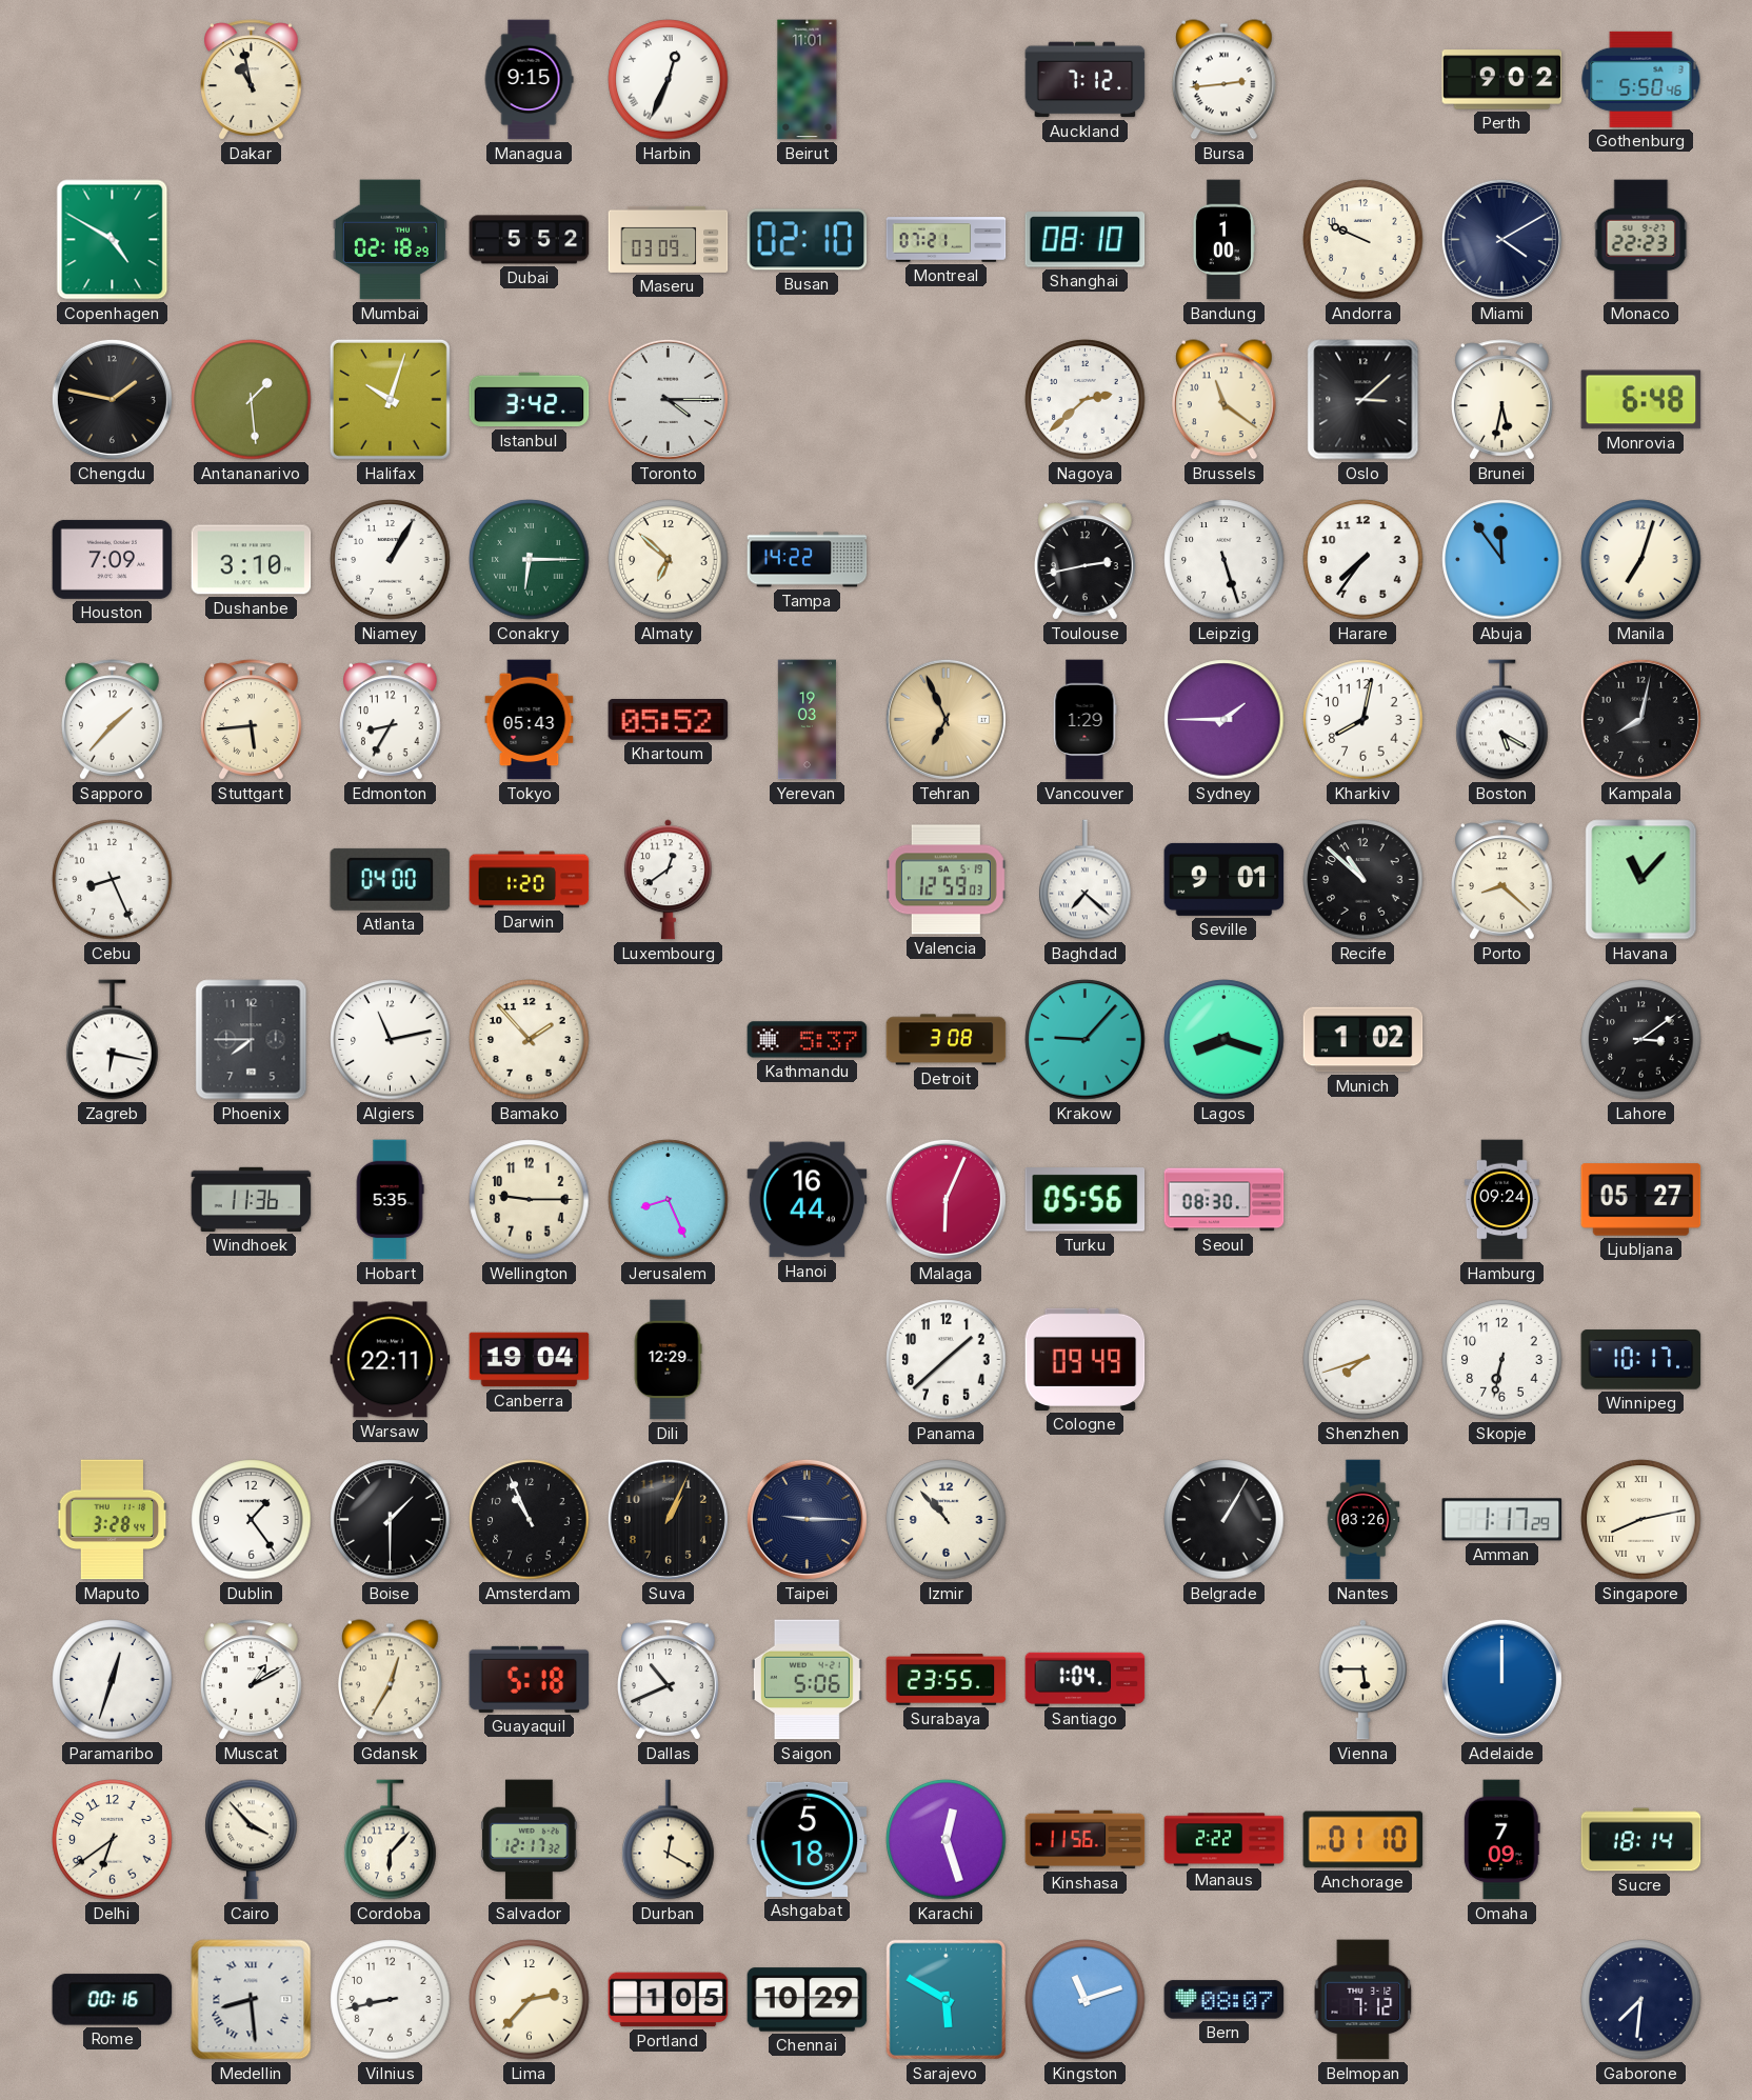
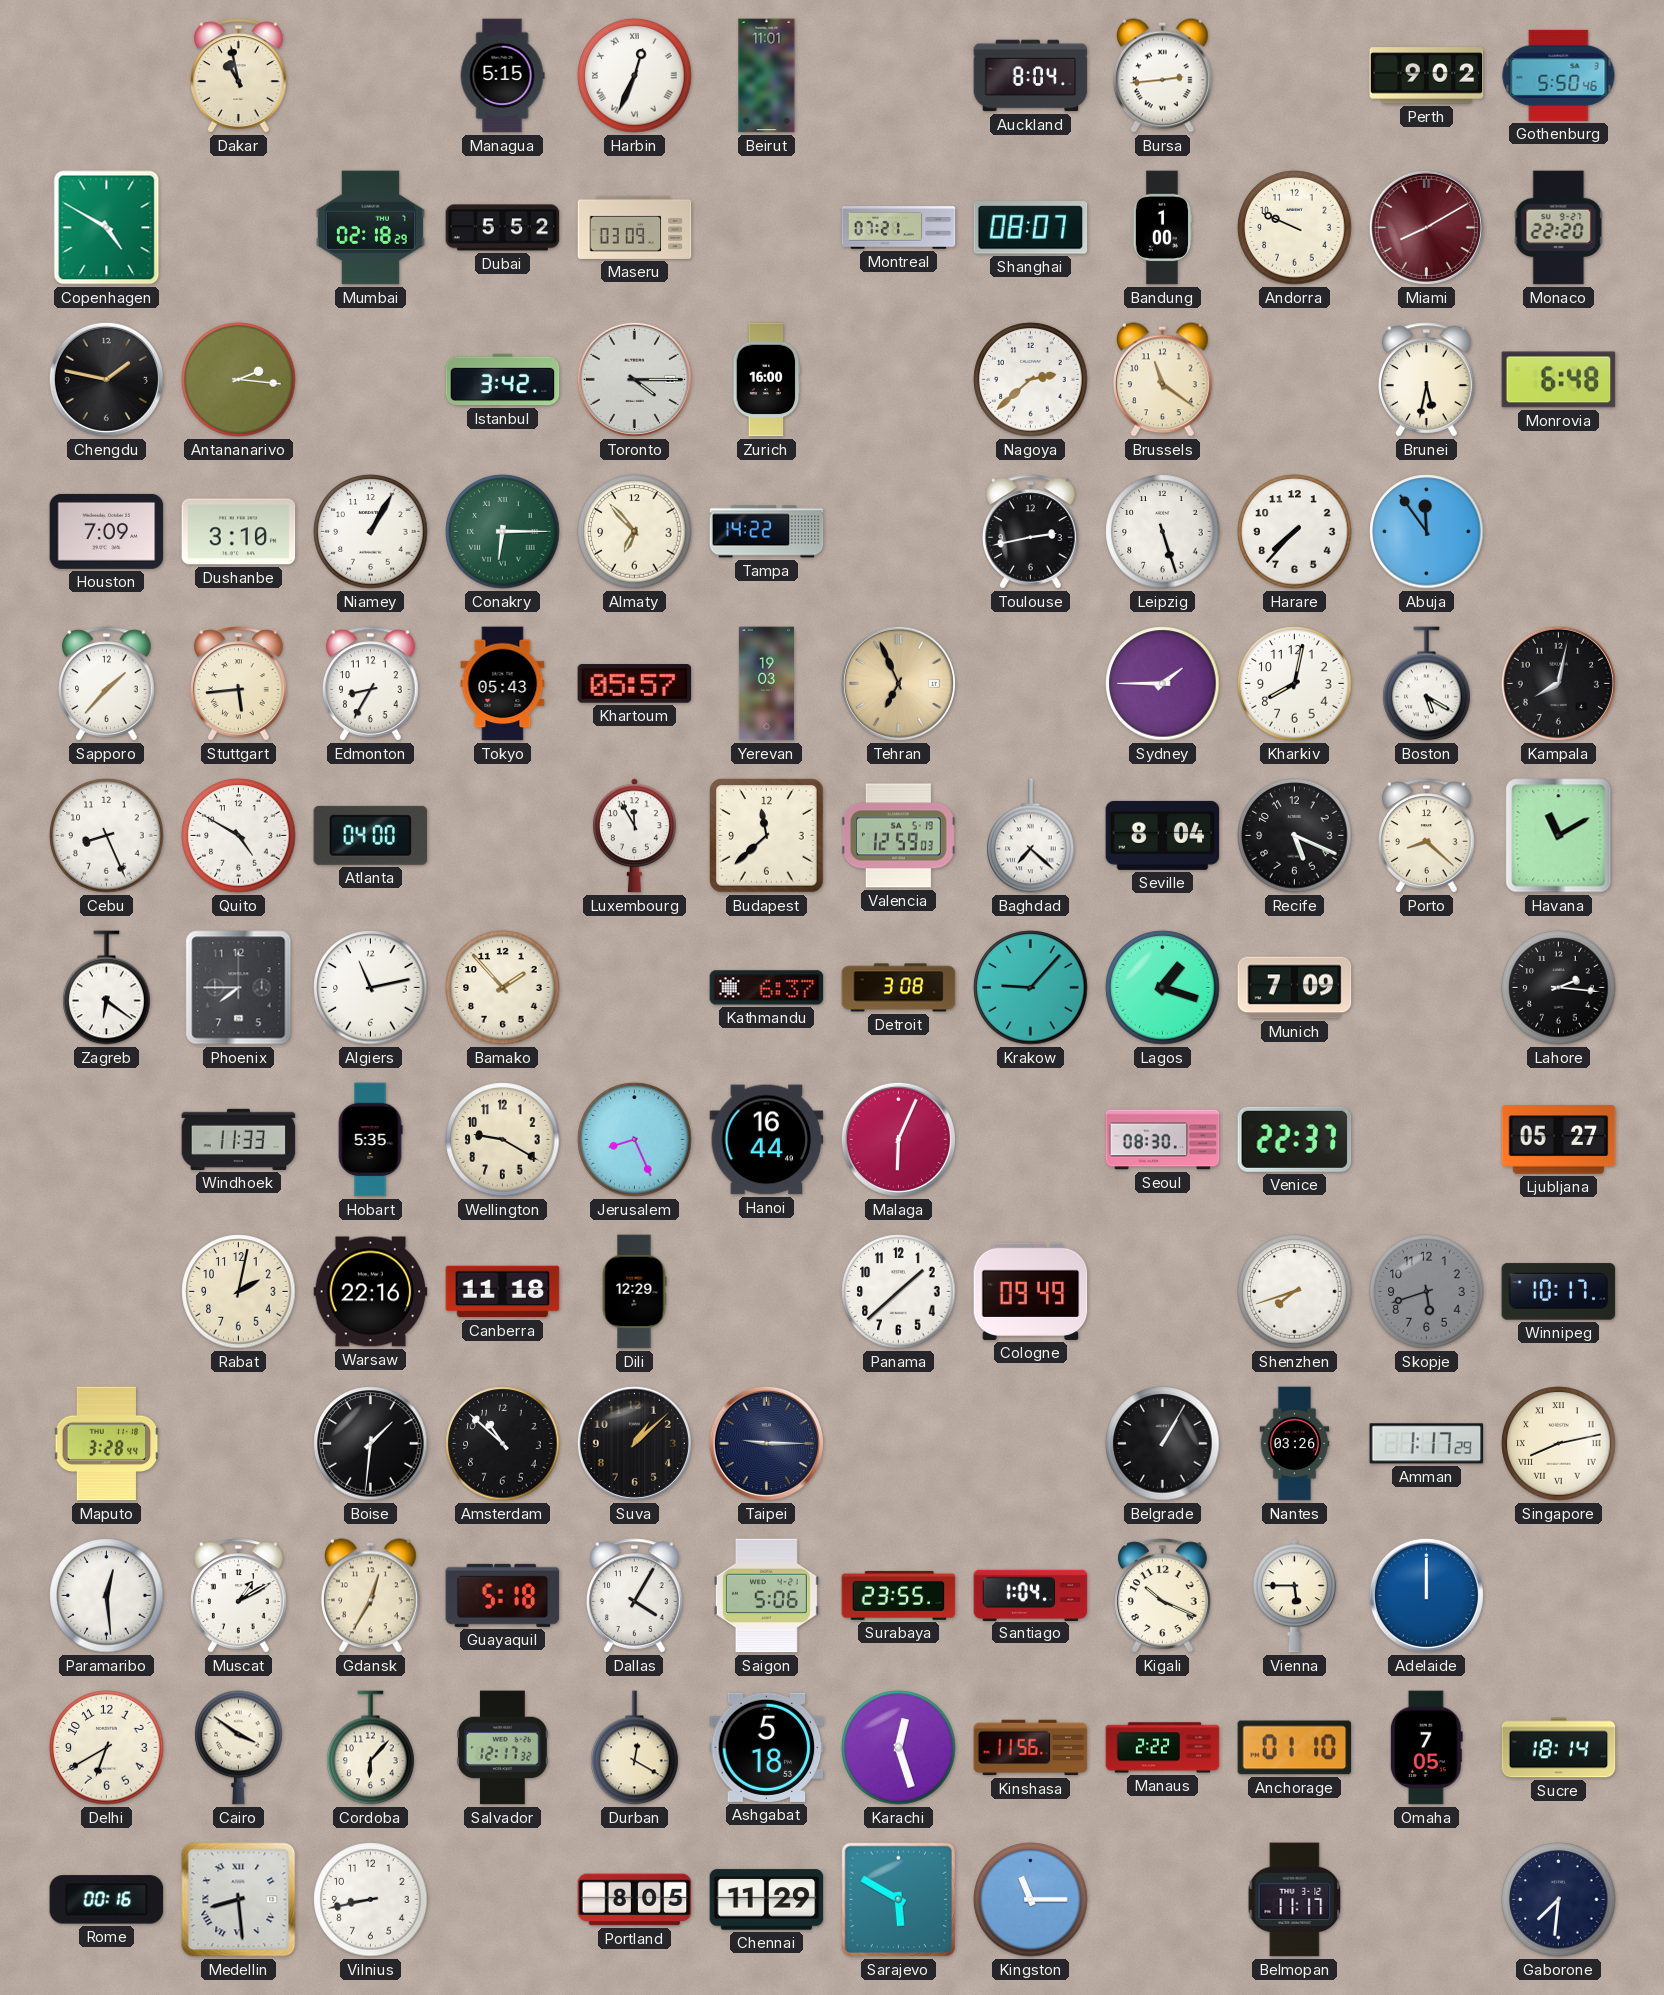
Managua: 9:15 -> 5:15
Auckland: 7:12 -> 8:04
Busan: 02:10 -> none
Shanghai: 08:10 -> 08:07
Miami: 4:10 -> 8:10
Miami dial: navy -> burgundy
Monaco: 22:23 -> 22:20
Antananarivo: 1:29 -> 2:16
Halifax: 10:03 -> none
Zurich: none -> 16:00
Oslo: 3:08 -> none
Almaty: 6:52 -> 6:53
Harare: 7:36 -> 7:37
Manila: 7:03 -> none
Khartoum: 05:52 -> 05:57
Vancouver: 1:29 -> none
Quito: none -> 4:50
Darwin: 1:20 -> none
Luxembourg: 12:39 -> 11:55
Budapest: none -> 11:38
Seville: 9:01 -> 8:04
Recife: 10:52 -> 5:19
Havana: 11:07 -> 11:10
Zagreb: 6:17 -> 6:21
Kathmandu: 5:37 -> 6:37
Lagos: 8:18 -> 1:18
Munich: 1:02 -> 7:09
Lahore: 3:09 -> 2:16
Windhoek: 11:36 -> 11:33
Wellington: 9:15 -> 9:20
Turku: 05:56 -> none
Venice: none -> 22:37
Hamburg: 09:24 -> none
Rabat: none -> 2:02
Warsaw: 22:11 -> 22:16
Canberra: 19:04 -> 11:18
Skopje: 6:32 -> 5:42
Skopje dial: white -> grey
Dublin: 1:24 -> none
Boise: 1:30 -> 1:31
Amsterdam: 10:56 -> 10:52
Suva: 1:04 -> 1:08
Izmir: 10:53 -> none
Paramaribo: 12:33 -> 12:29
Dallas: 10:41 -> 4:05
Kigali: none -> 10:19
Delhi: 6:39 -> 6:40
Cairo: 3:53 -> 3:51
Omaha: 7:09 -> 7:05
Lima: 2:37 -> none
Portland: 1:05 -> 8:05
Chennai: 10:29 -> 11:29
Kingston: 11:12 -> 11:15
Bern: 08:07 -> none
Belmopan: 7:12 -> 11:17
